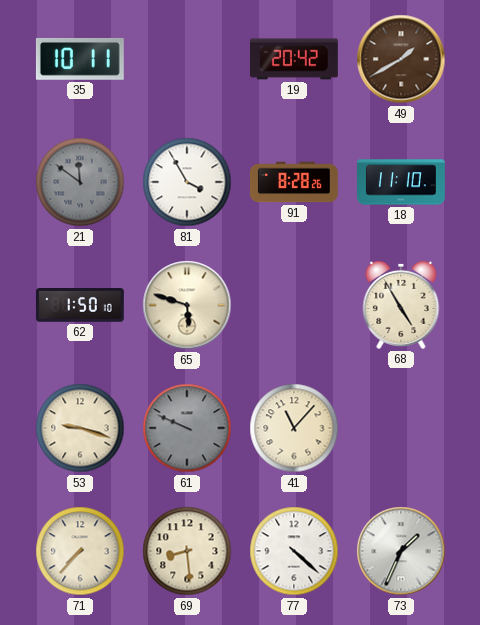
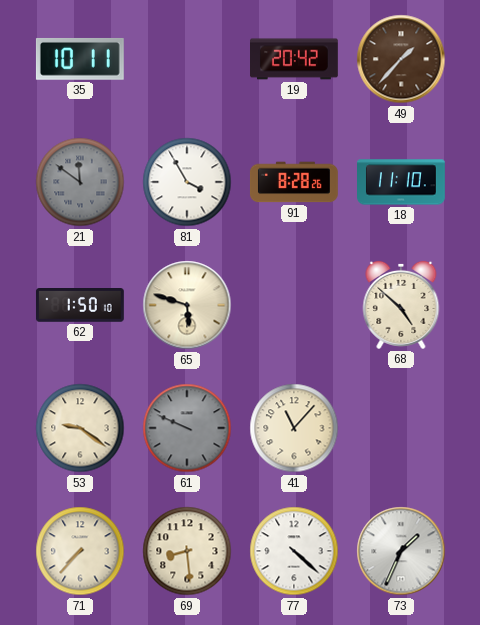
49: 1:40 -> 1:37
68: 4:55 -> 4:52
53: 9:18 -> 9:21
